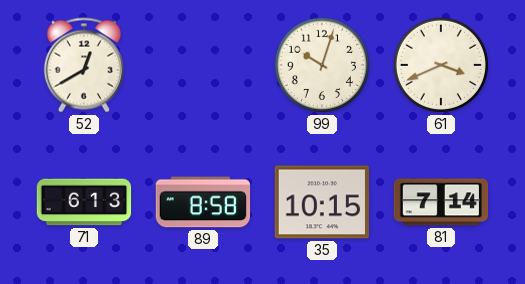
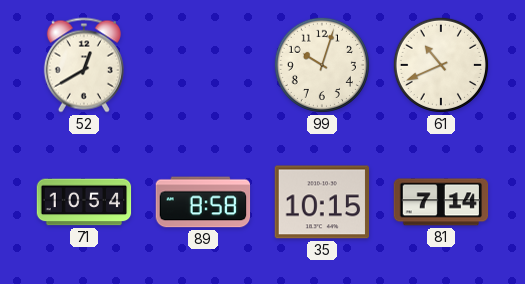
61: 3:41 -> 10:41
71: 6:13 -> 10:54
